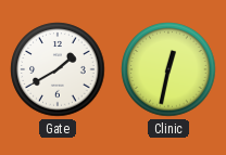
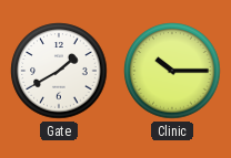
Clinic: 12:32 -> 10:15
